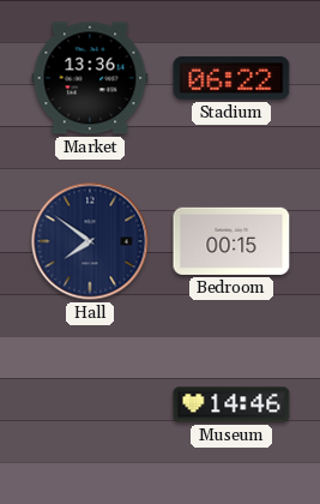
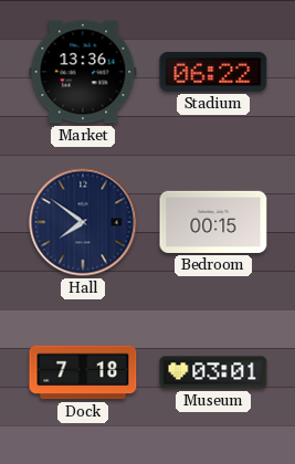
Dock: none -> 7:18
Museum: 14:46 -> 03:01
